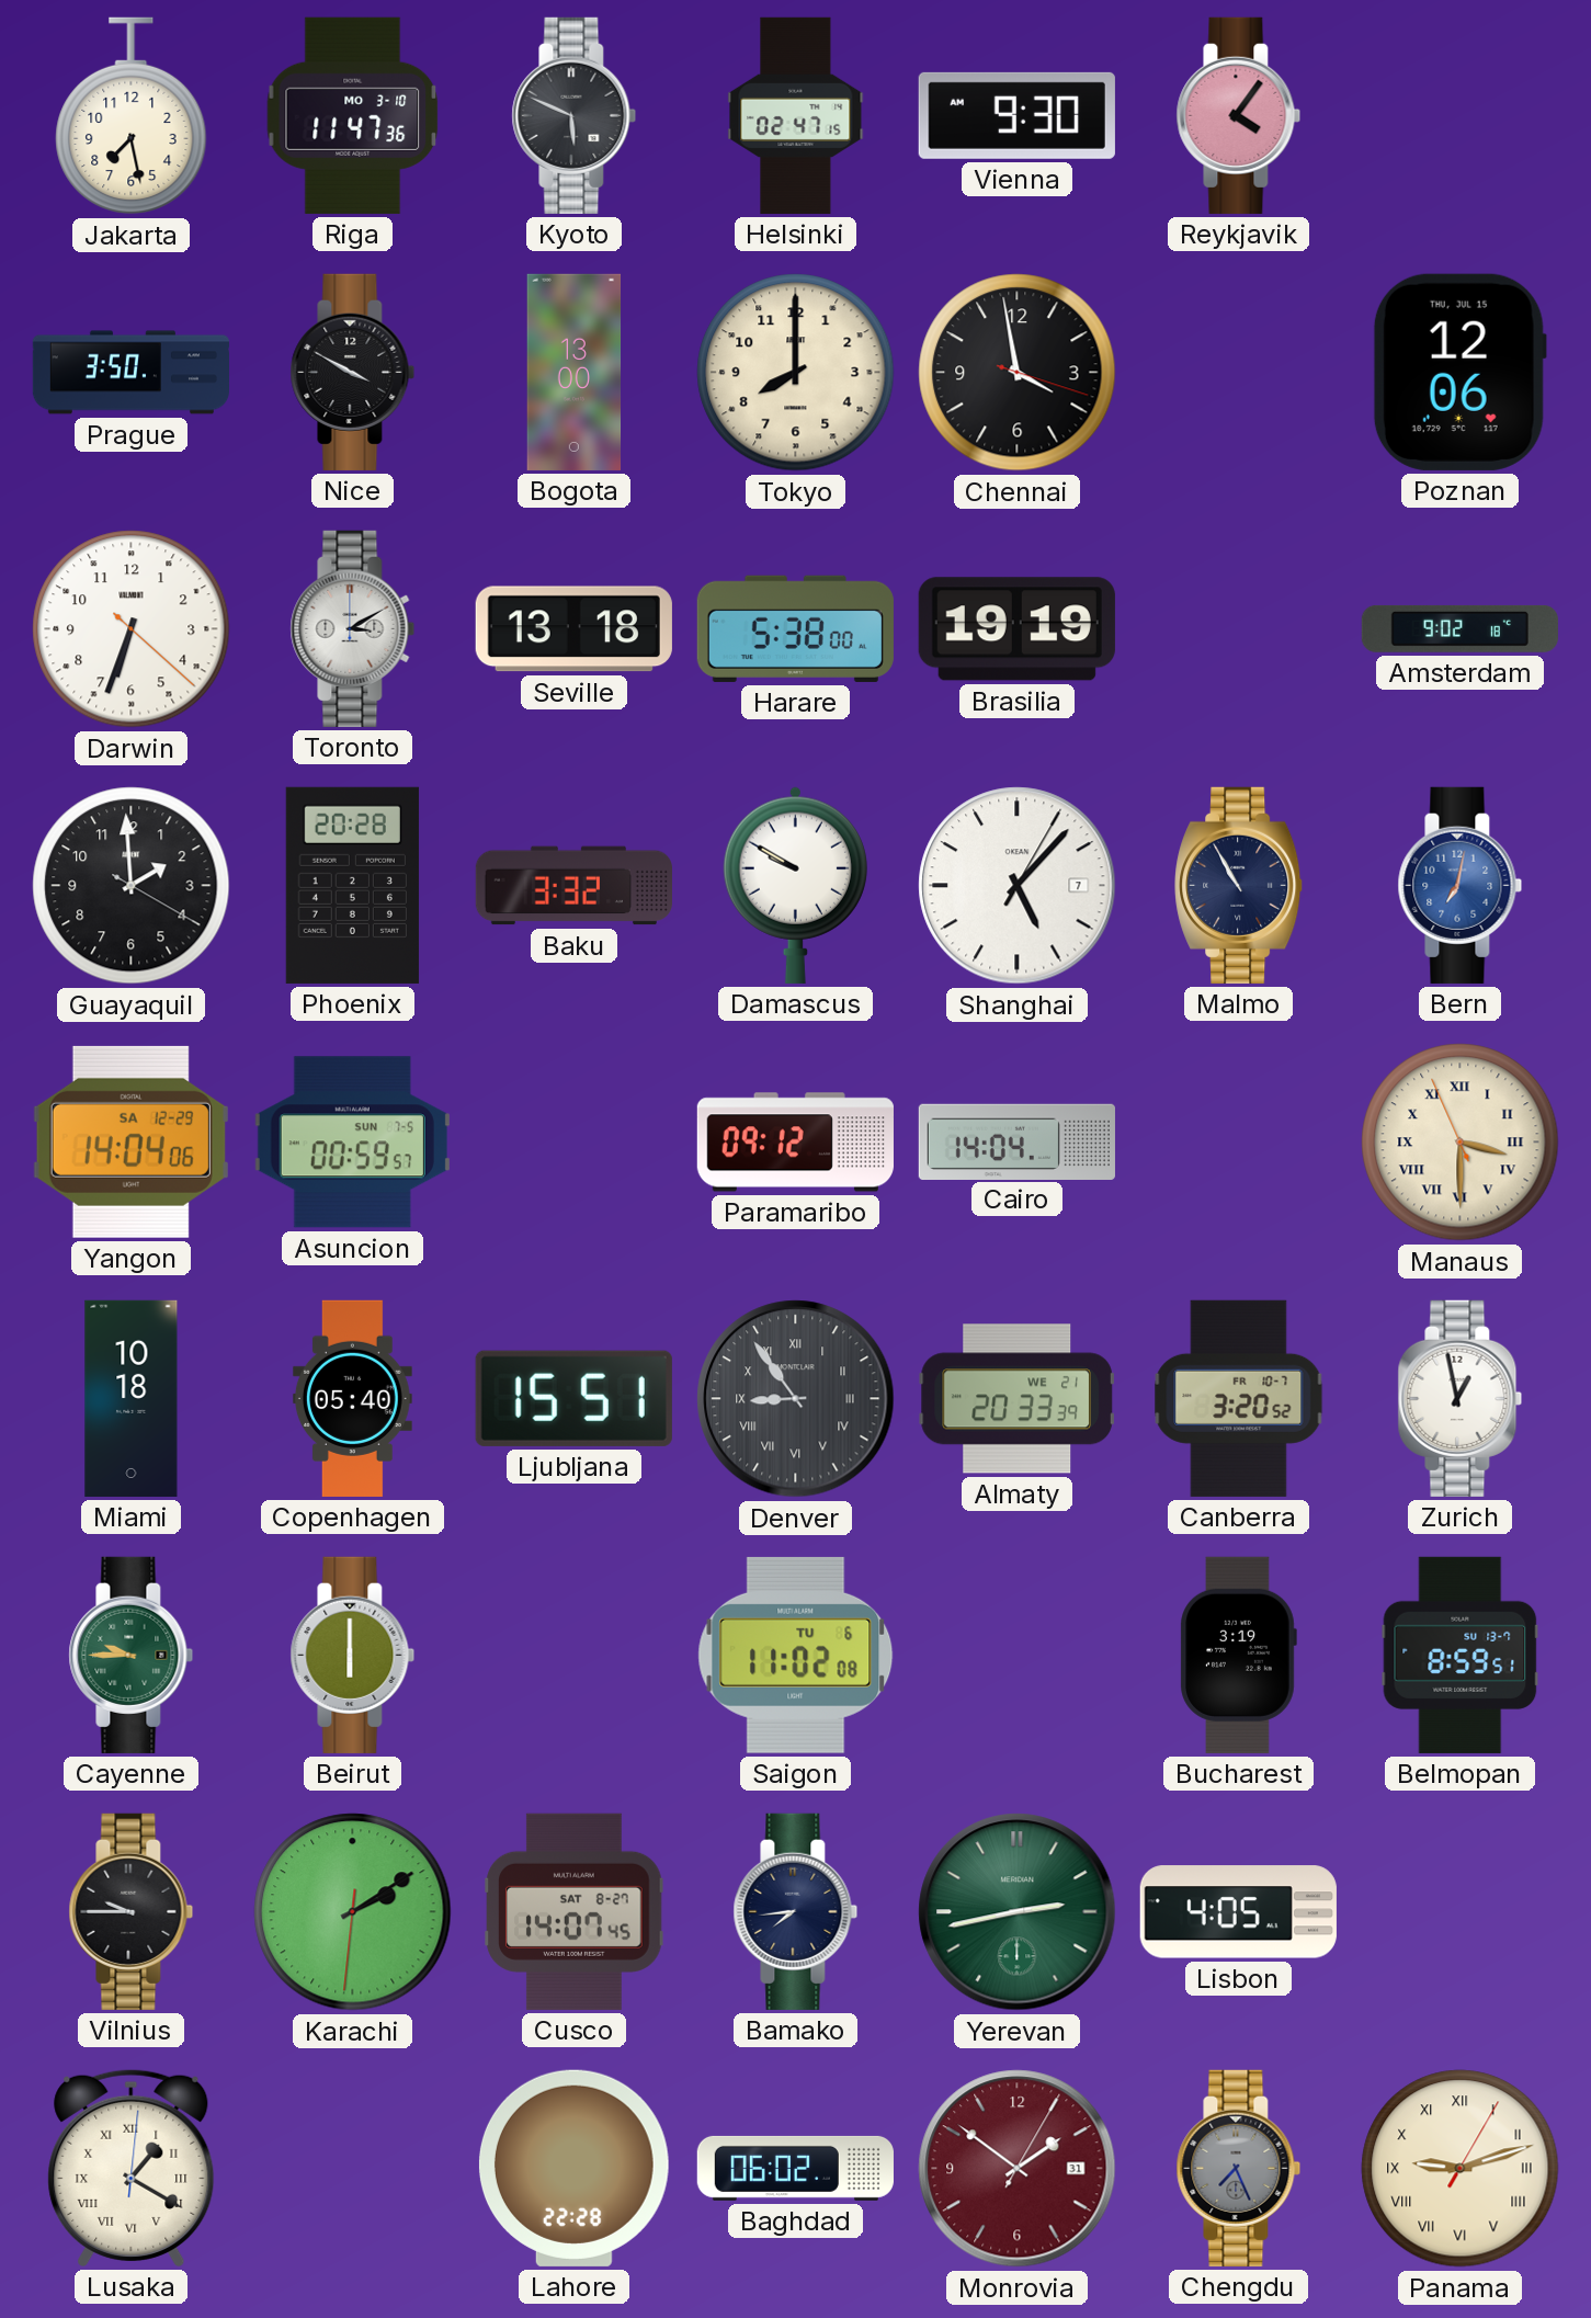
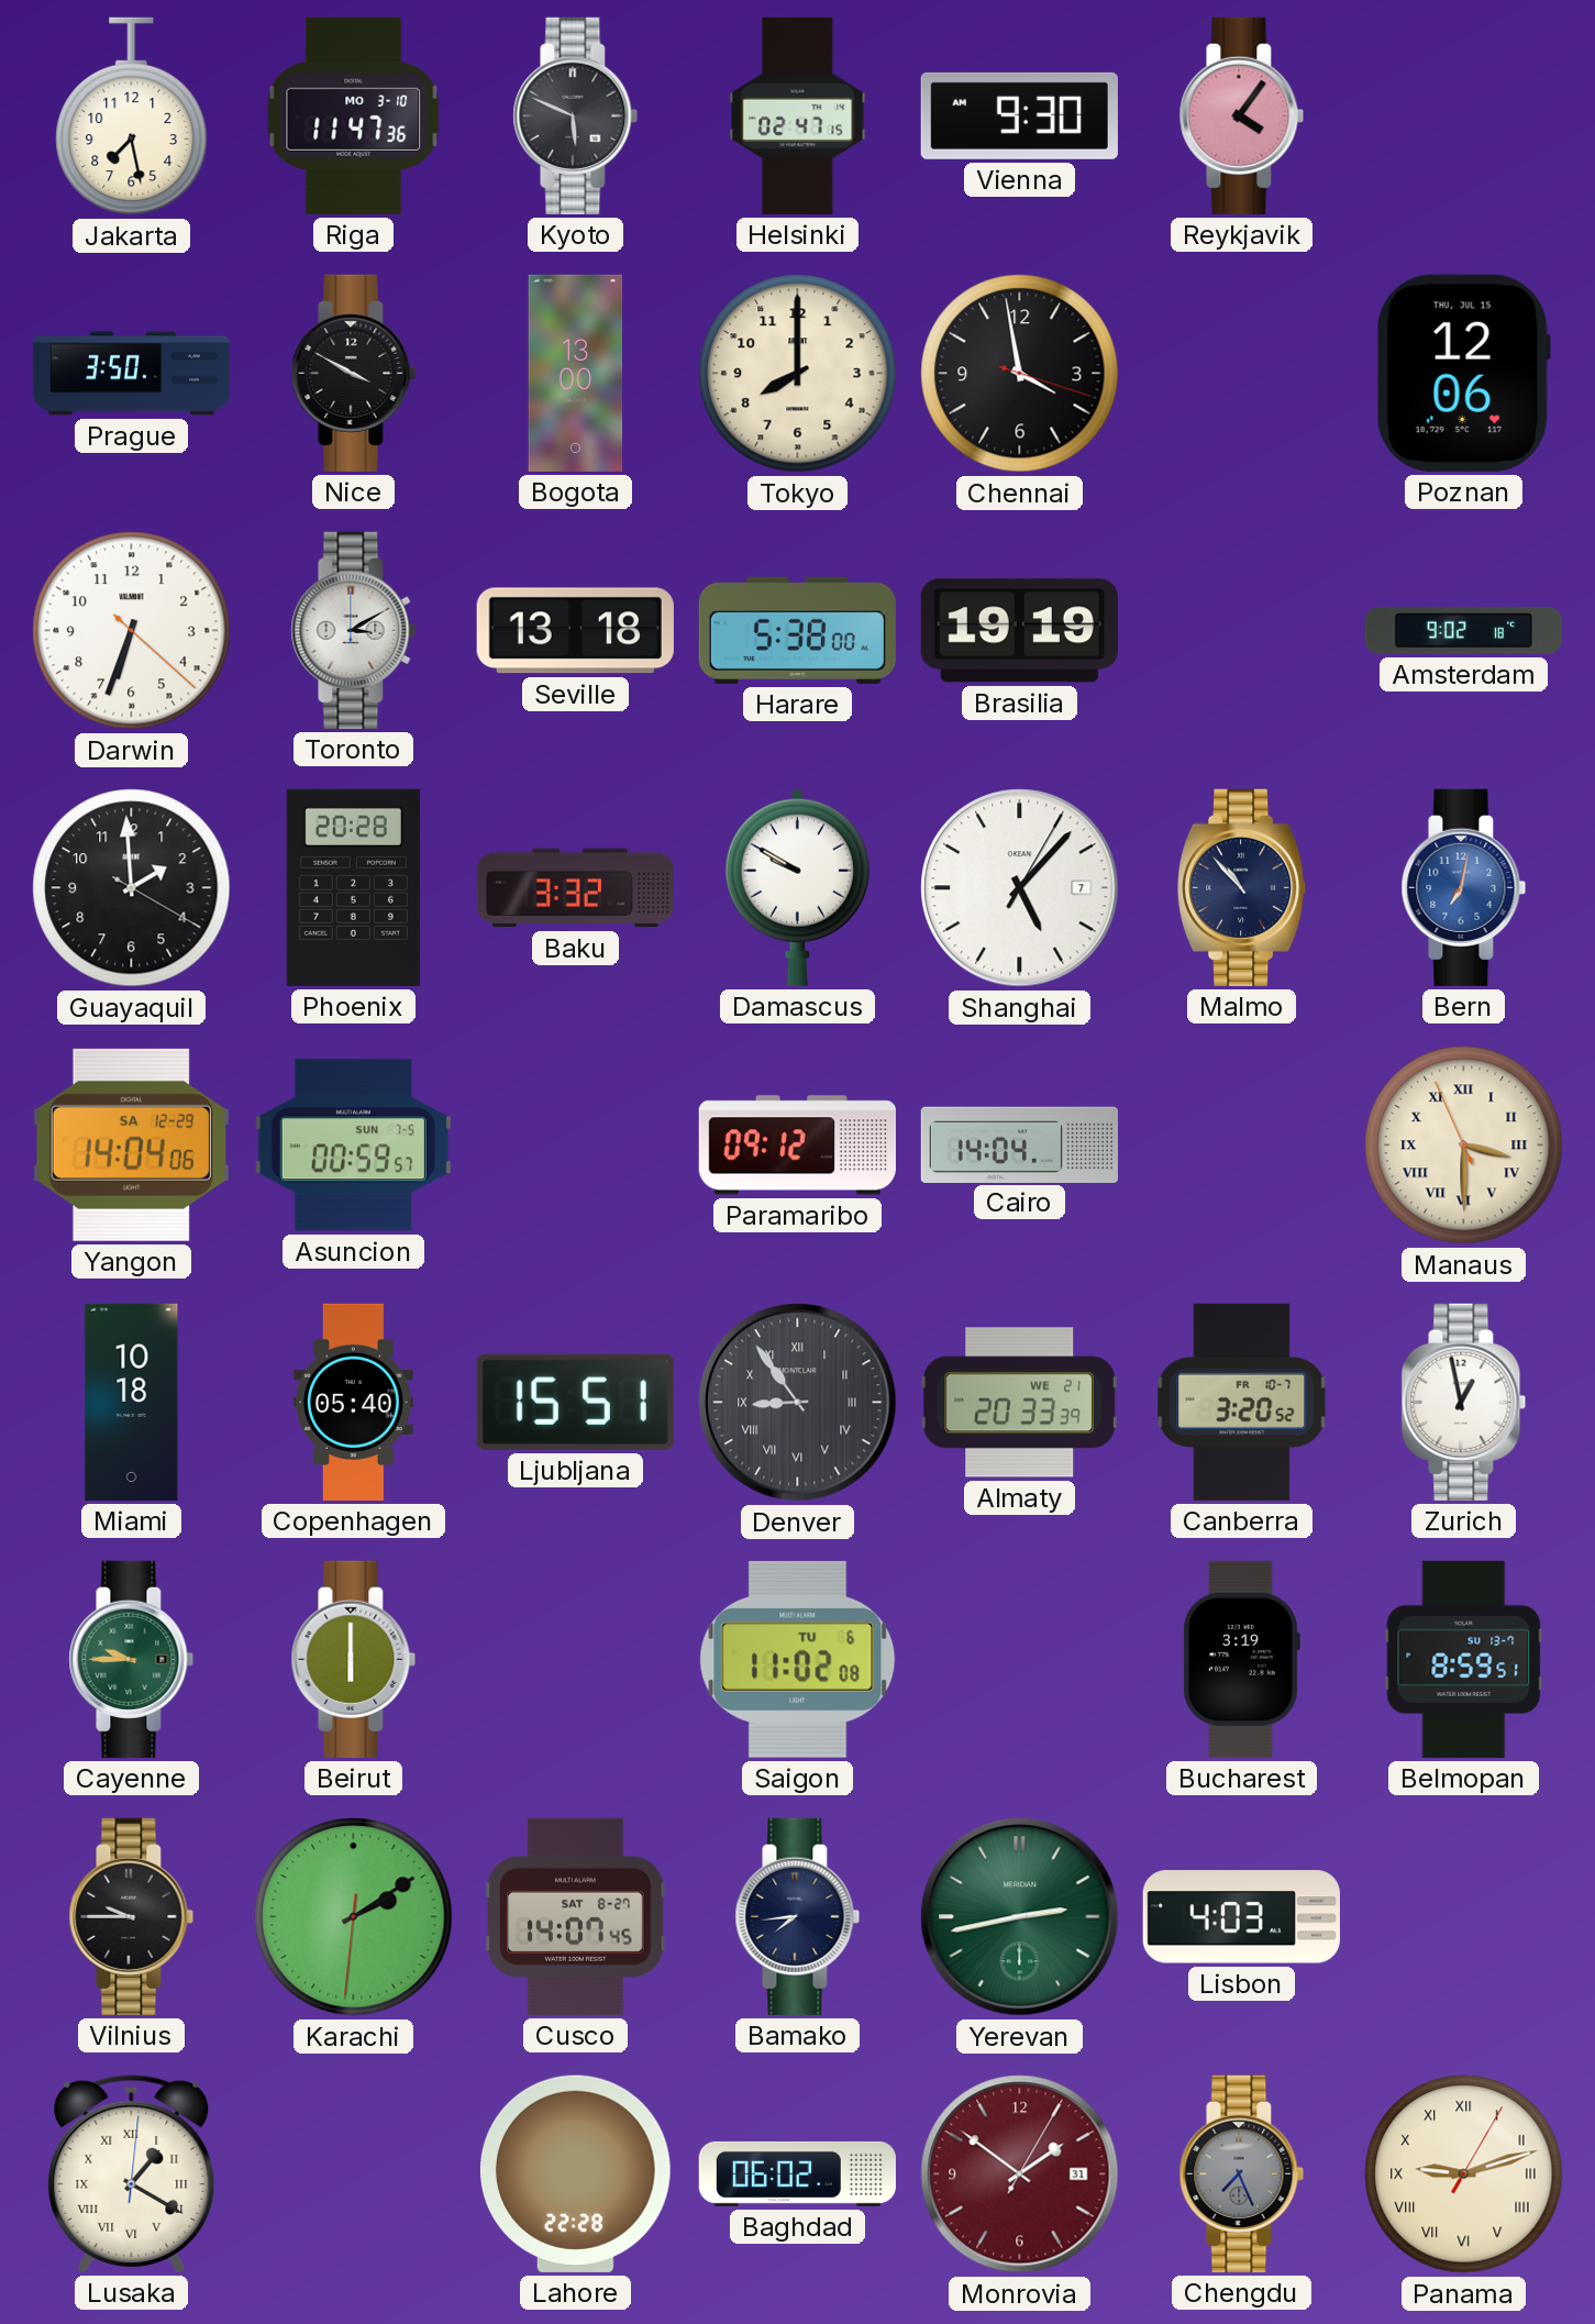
Malmo: 10:55 -> 10:53
Lisbon: 4:05 -> 4:03
